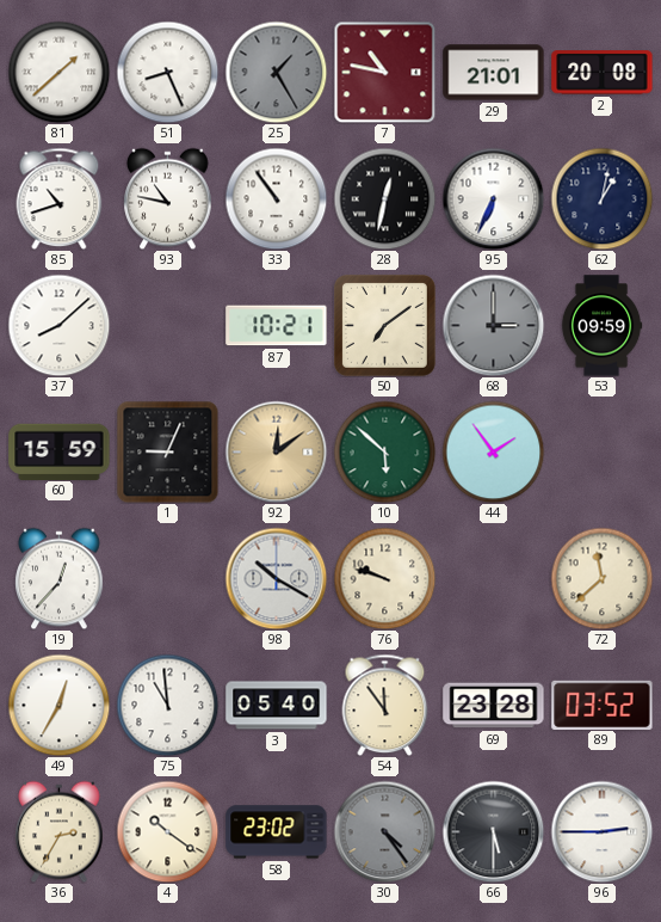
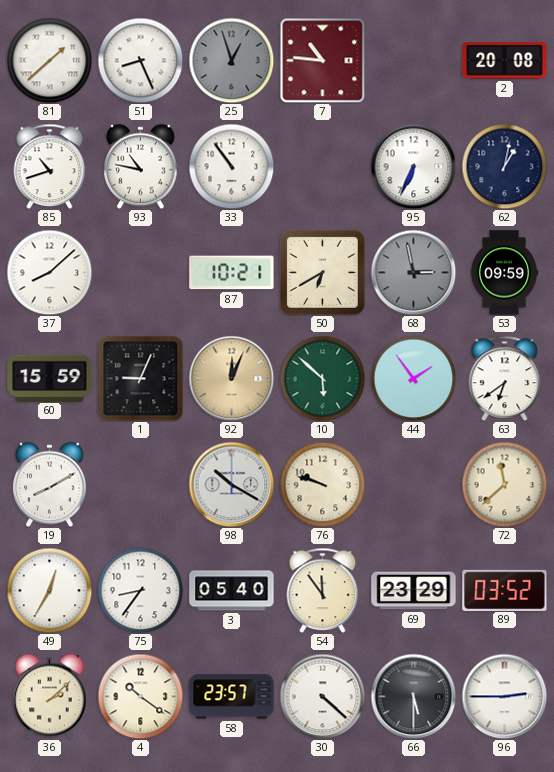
25: 1:25 -> 12:57
7: 10:47 -> 10:46
29: 21:01 -> none
28: 12:32 -> none
50: 7:09 -> 6:40
68: 3:00 -> 2:58
92: 12:09 -> 12:04
63: none -> 6:39
19: 12:37 -> 8:10
75: 10:59 -> 8:36
69: 23:28 -> 23:29
36: 2:35 -> 2:08
58: 23:02 -> 23:57
30: 4:24 -> 4:22
30 dial: grey -> white
